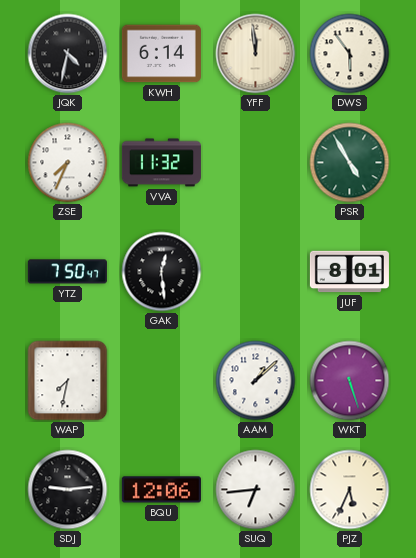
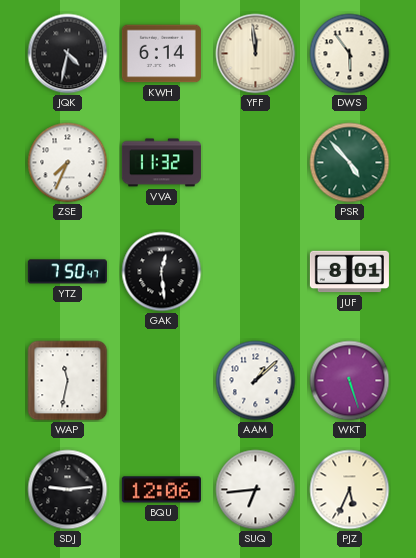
PSR: 4:55 -> 4:53
WAP: 7:32 -> 11:32
